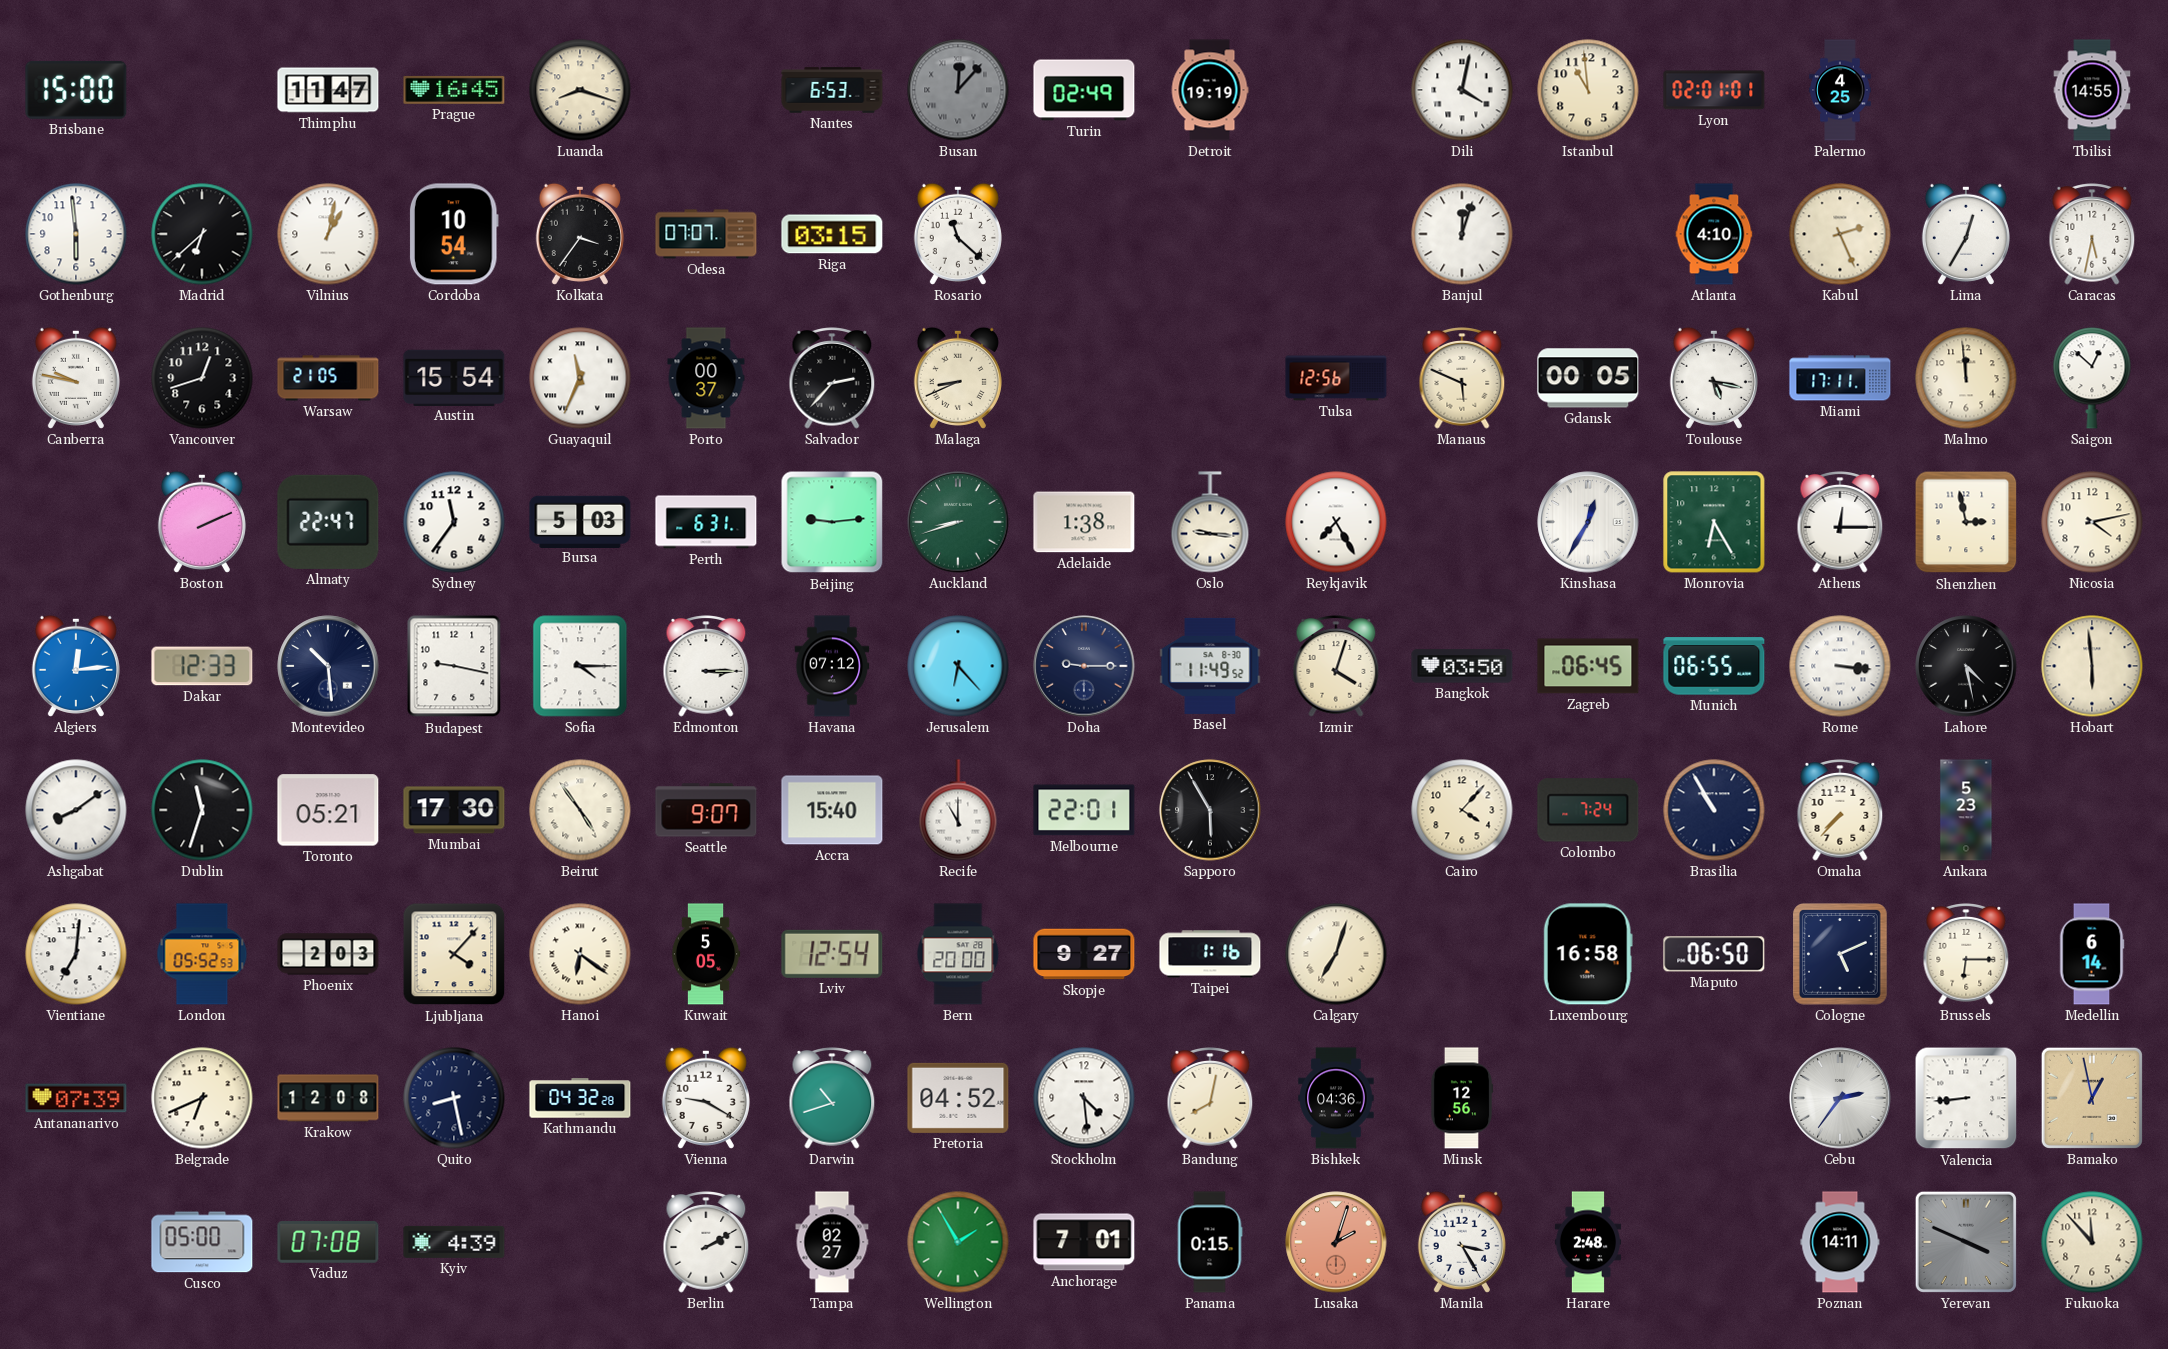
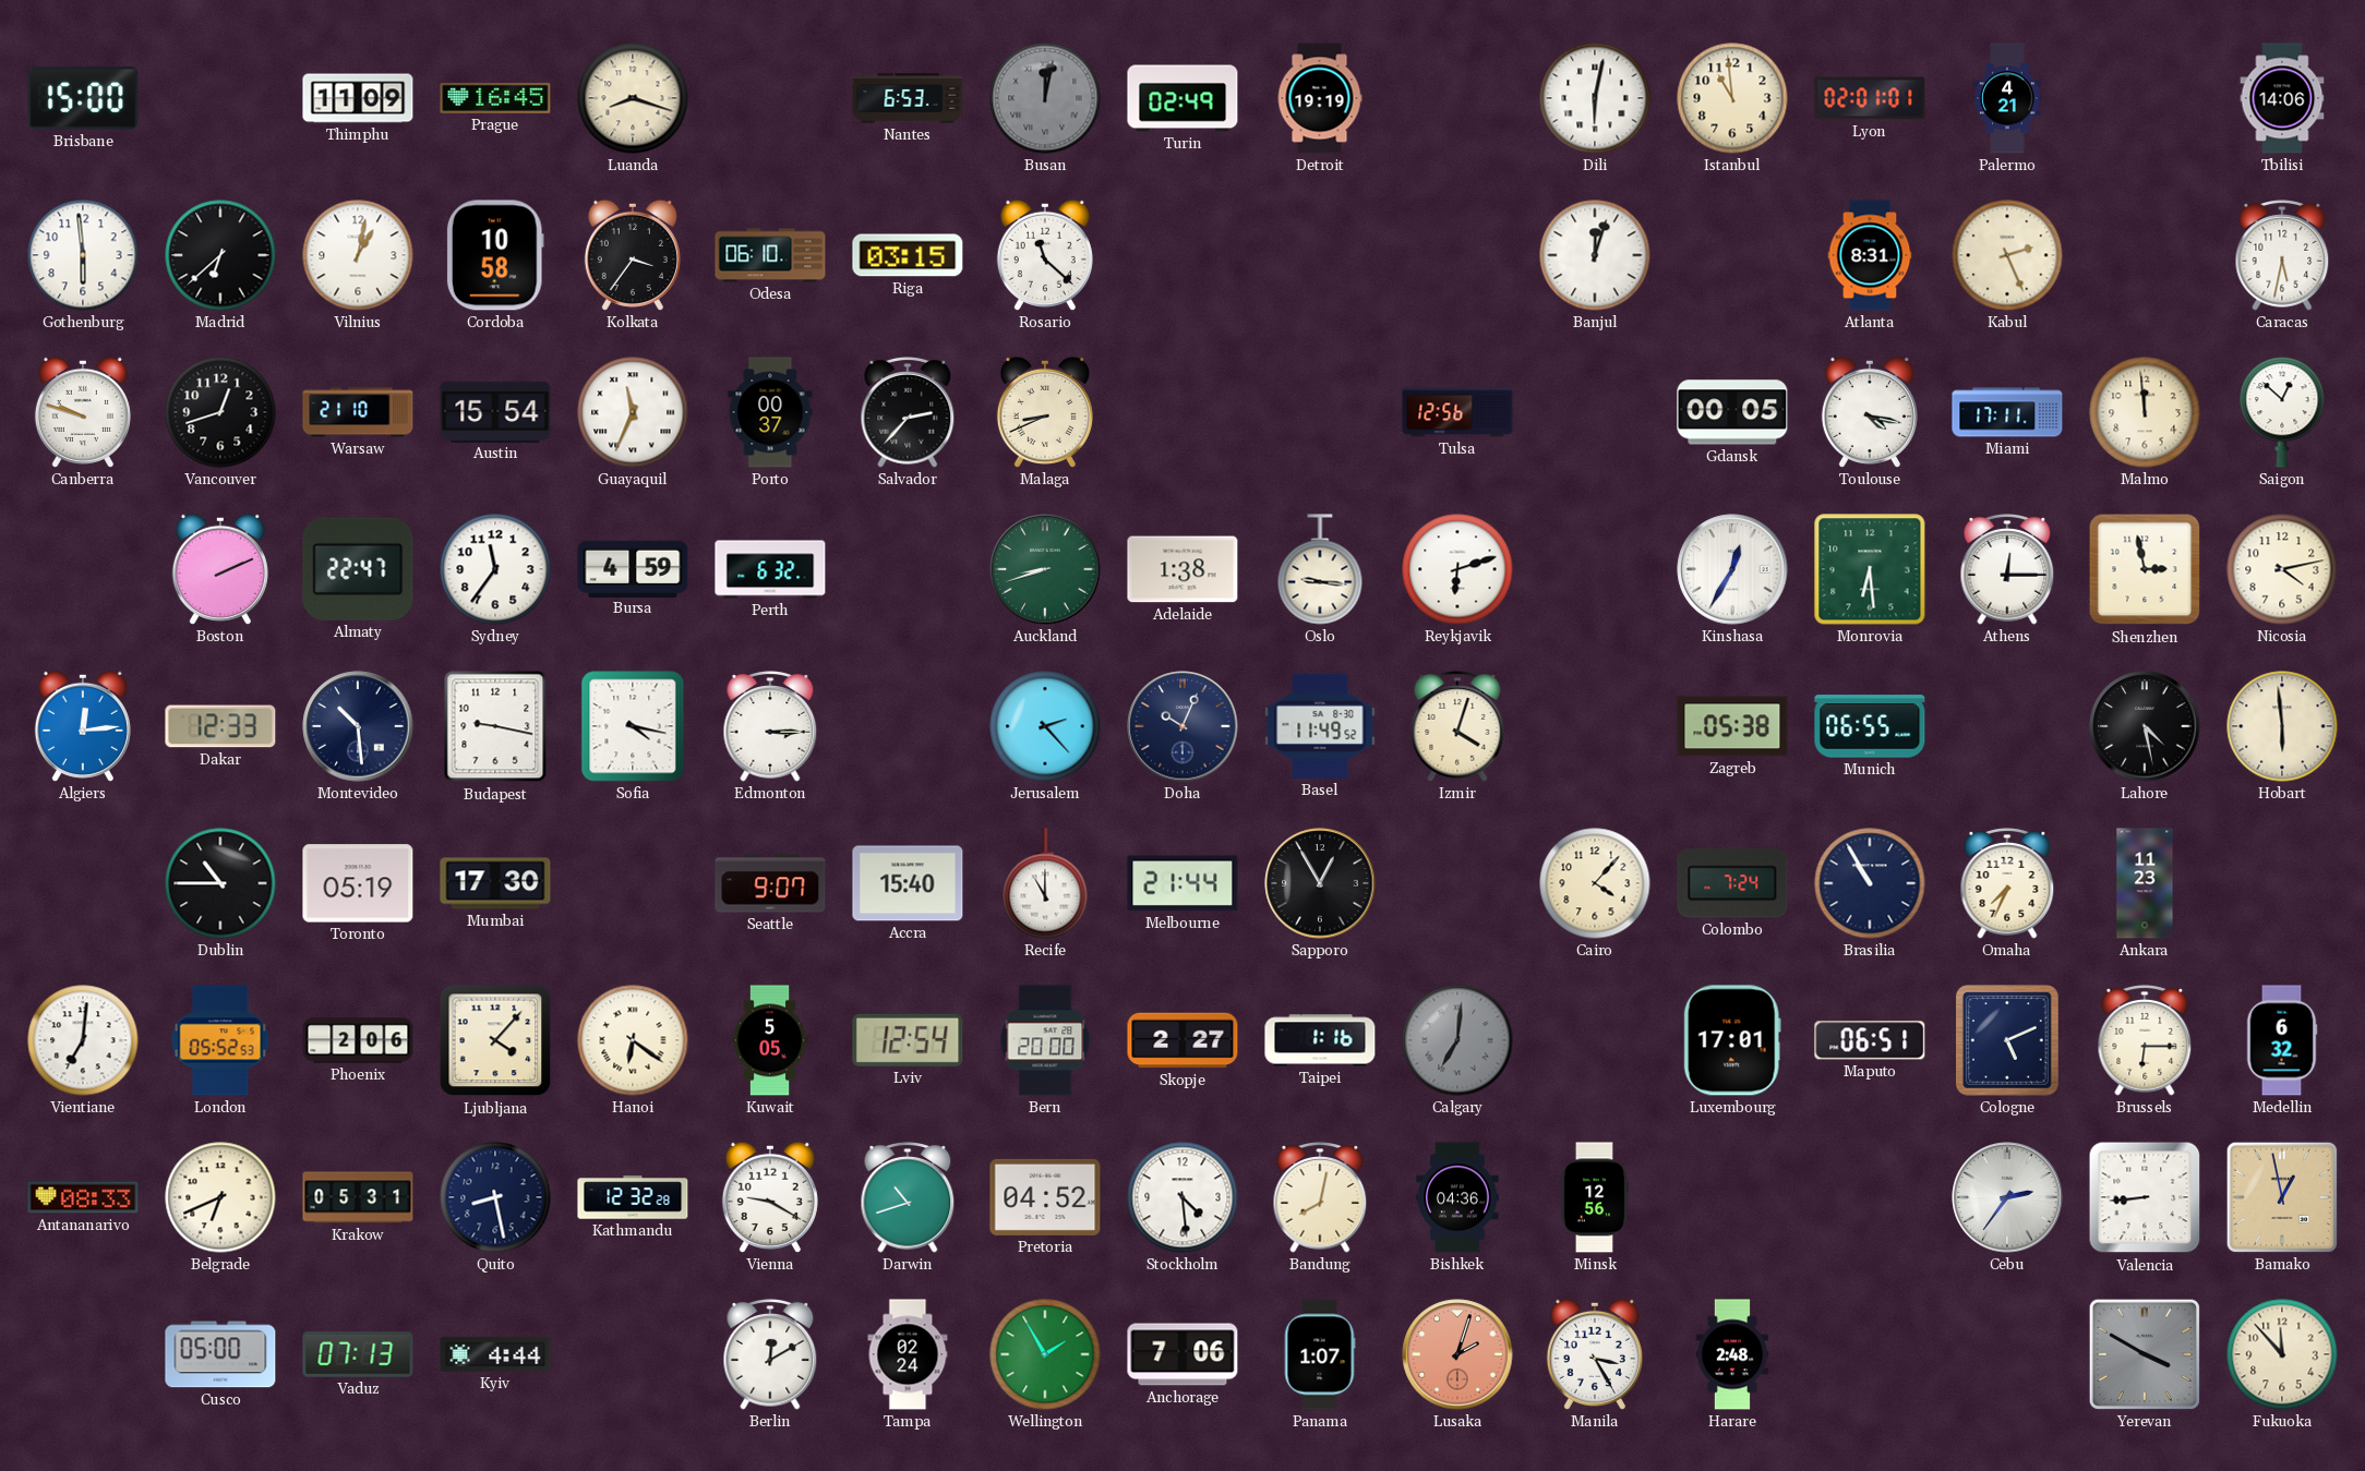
Thimphu: 11:47 -> 11:09
Busan: 12:07 -> 12:02
Dili: 4:02 -> 6:02
Palermo: 4:25 -> 4:21
Tbilisi: 14:55 -> 14:06
Cordoba: 10:54 -> 10:58
Odesa: 07:07 -> 06:10
Atlanta: 4:10 -> 8:31
Lima: 12:35 -> none
Canberra: 9:47 -> 9:48
Warsaw: 21:05 -> 21:10
Manaus: 5:49 -> none
Toulouse: 5:17 -> 4:17
Bursa: 5:03 -> 4:59
Perth: 6:31 -> 6:32
Beijing: 9:14 -> none
Reykjavik: 7:25 -> 6:12
Monrovia: 6:25 -> 6:29
Sofia: 4:15 -> 4:17
Havana: 07:12 -> none
Jerusalem: 6:23 -> 2:23
Doha: 9:15 -> 10:04
Bangkok: 03:50 -> none
Zagreb: 06:45 -> 05:38
Rome: 3:16 -> none
Ashgabat: 8:09 -> none
Dublin: 11:33 -> 10:45
Toronto: 05:21 -> 05:19
Beirut: 4:54 -> none
Melbourne: 22:01 -> 21:44
Sapporo: 5:55 -> 12:55
Omaha: 7:37 -> 7:34
Ankara: 5:23 -> 11:23
Phoenix: 2:03 -> 2:06
Skopje: 9:27 -> 2:27
Calgary: 7:03 -> 7:01
Calgary dial: cream -> grey
Luxembourg: 16:58 -> 17:01
Maputo: 06:50 -> 06:51
Medellin: 6:14 -> 6:32
Antananarivo: 07:39 -> 08:33
Krakow: 12:08 -> 05:31
Kathmandu: 04:32 -> 12:32
Vaduz: 07:08 -> 07:13
Kyiv: 4:39 -> 4:44
Berlin: 2:10 -> 12:10
Tampa: 02:27 -> 02:24
Anchorage: 7:01 -> 7:06
Panama: 0:15 -> 1:07
Poznan: 14:11 -> none
Yerevan: 3:49 -> 3:50
